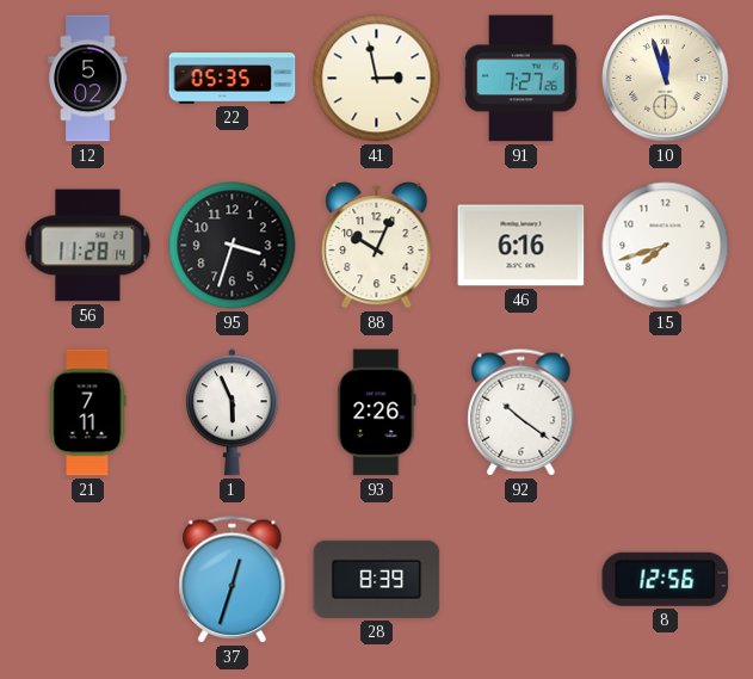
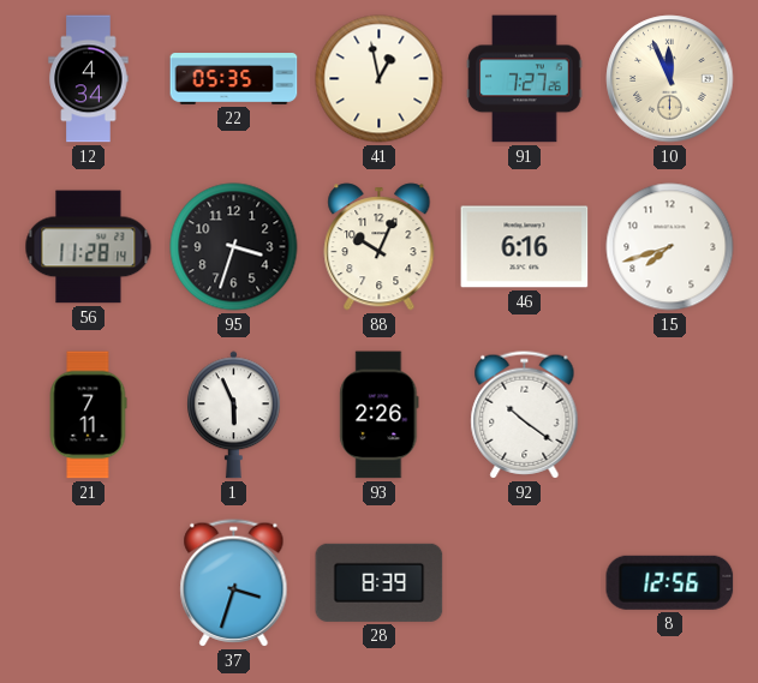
12: 5:02 -> 4:34
41: 2:58 -> 12:58
10: 11:57 -> 11:56
37: 12:33 -> 3:33
